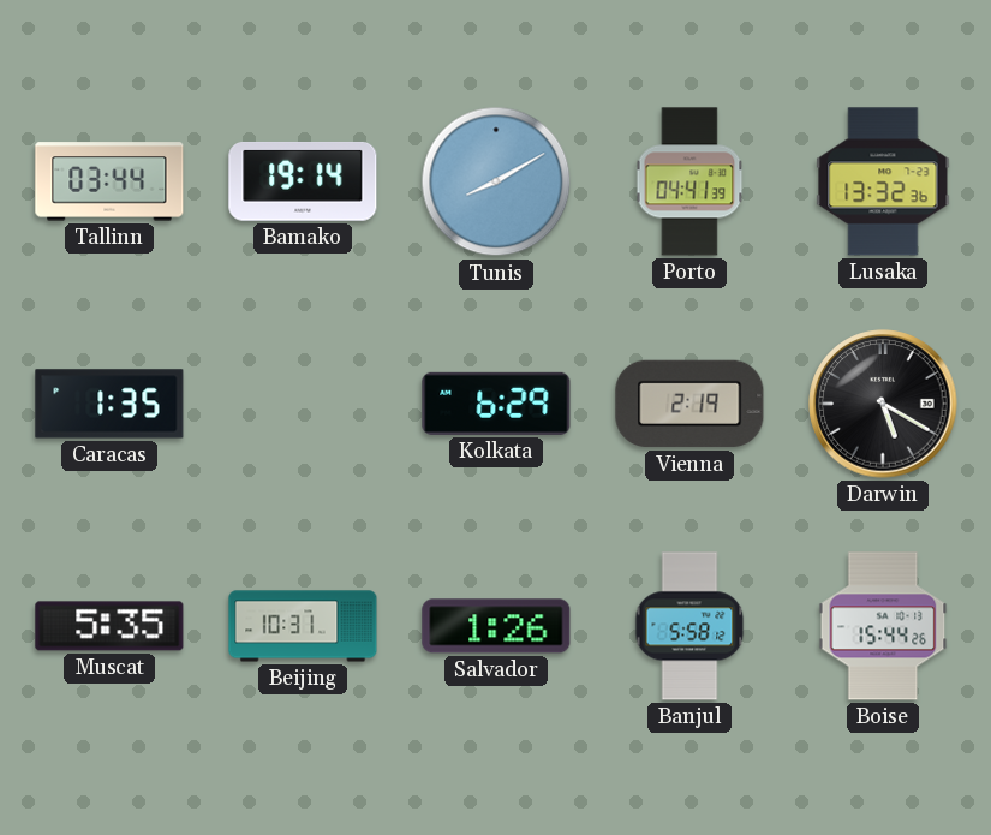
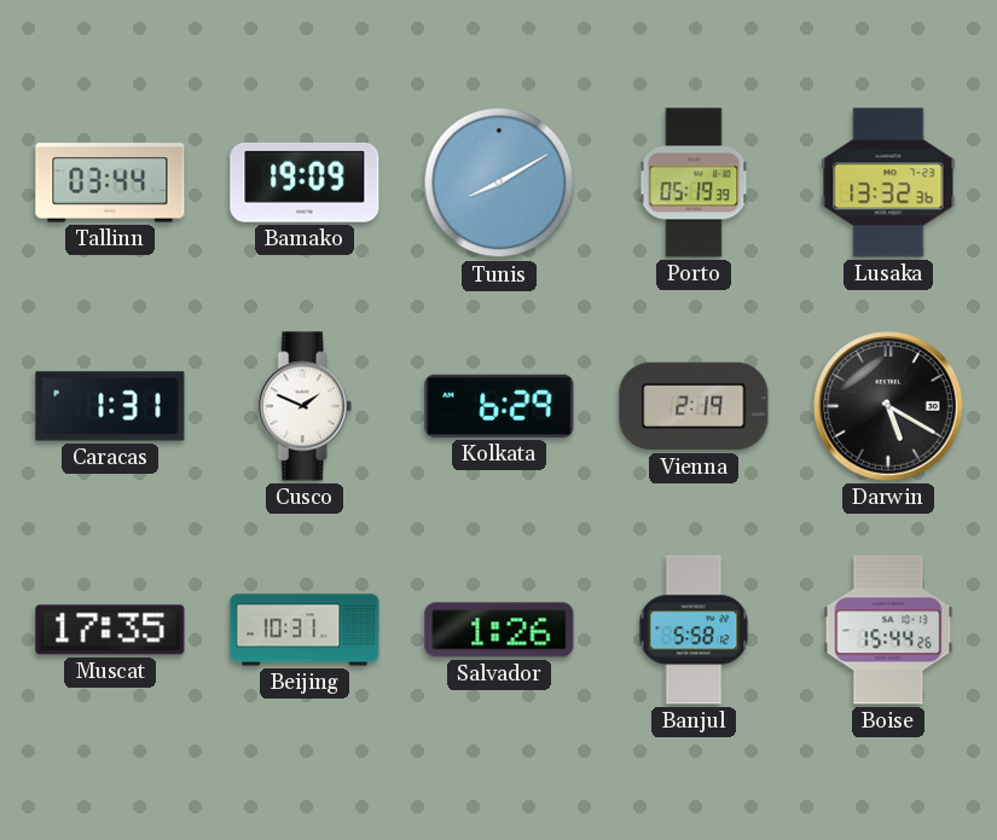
Bamako: 19:14 -> 19:09
Porto: 04:41 -> 05:19
Caracas: 1:35 -> 1:31
Cusco: none -> 1:49
Muscat: 5:35 -> 17:35
